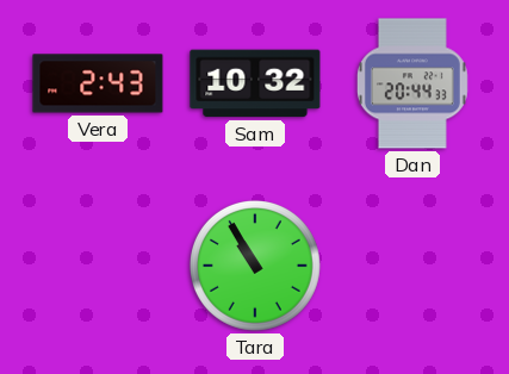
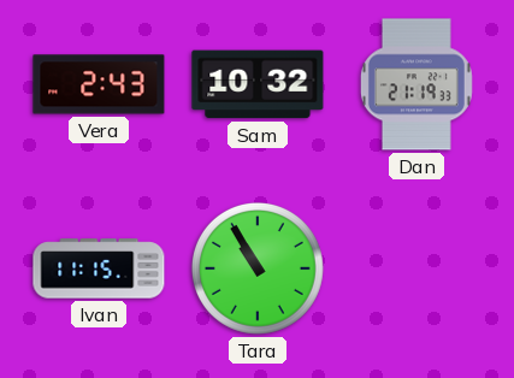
Dan: 20:44 -> 21:19
Ivan: none -> 11:15
